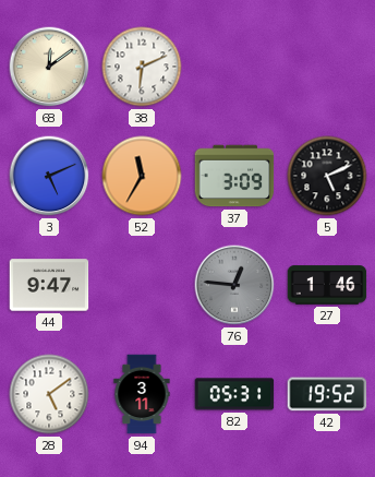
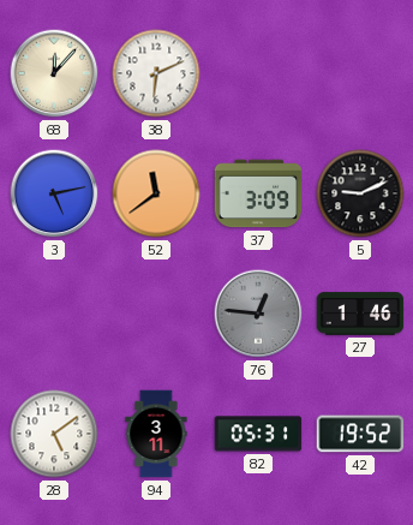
68: 12:09 -> 12:07
3: 5:11 -> 5:13
52: 11:35 -> 11:39
5: 5:11 -> 9:11
44: 9:47 -> none
